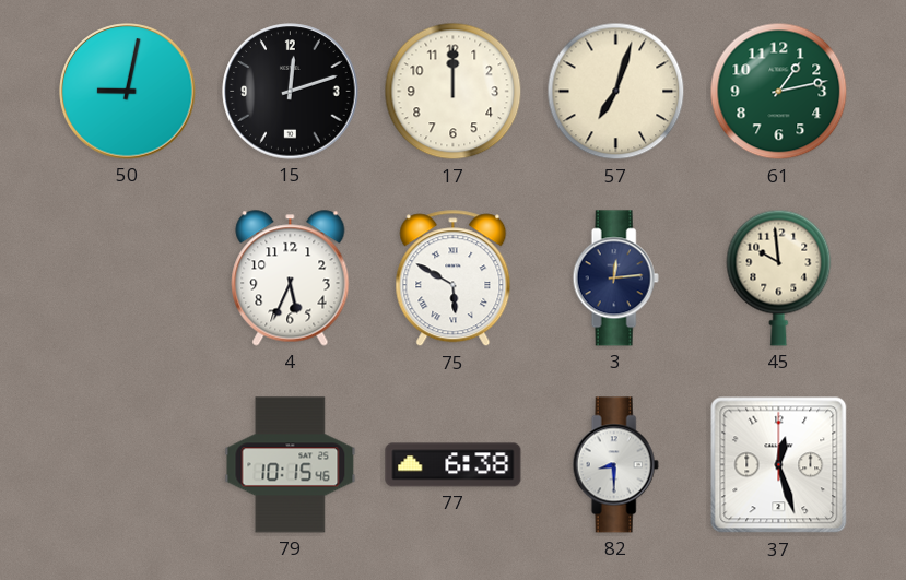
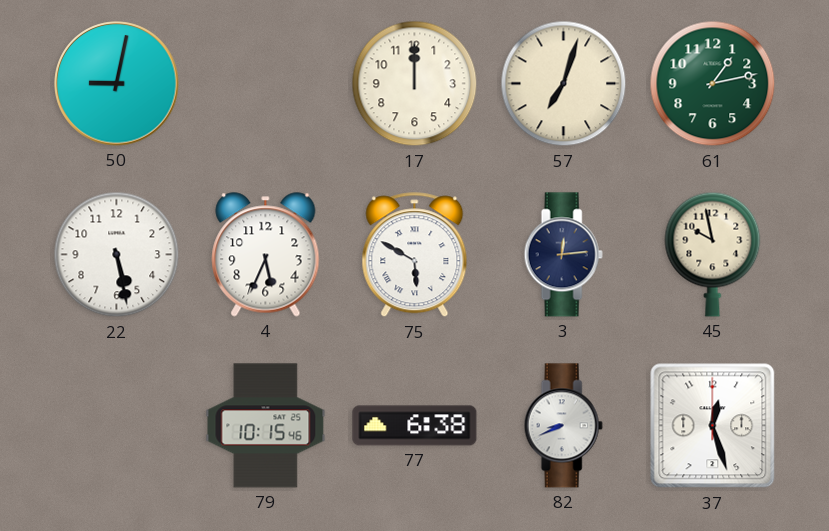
15: 12:12 -> none
22: none -> 5:28
45: 9:59 -> 9:58
82: 8:30 -> 8:41
